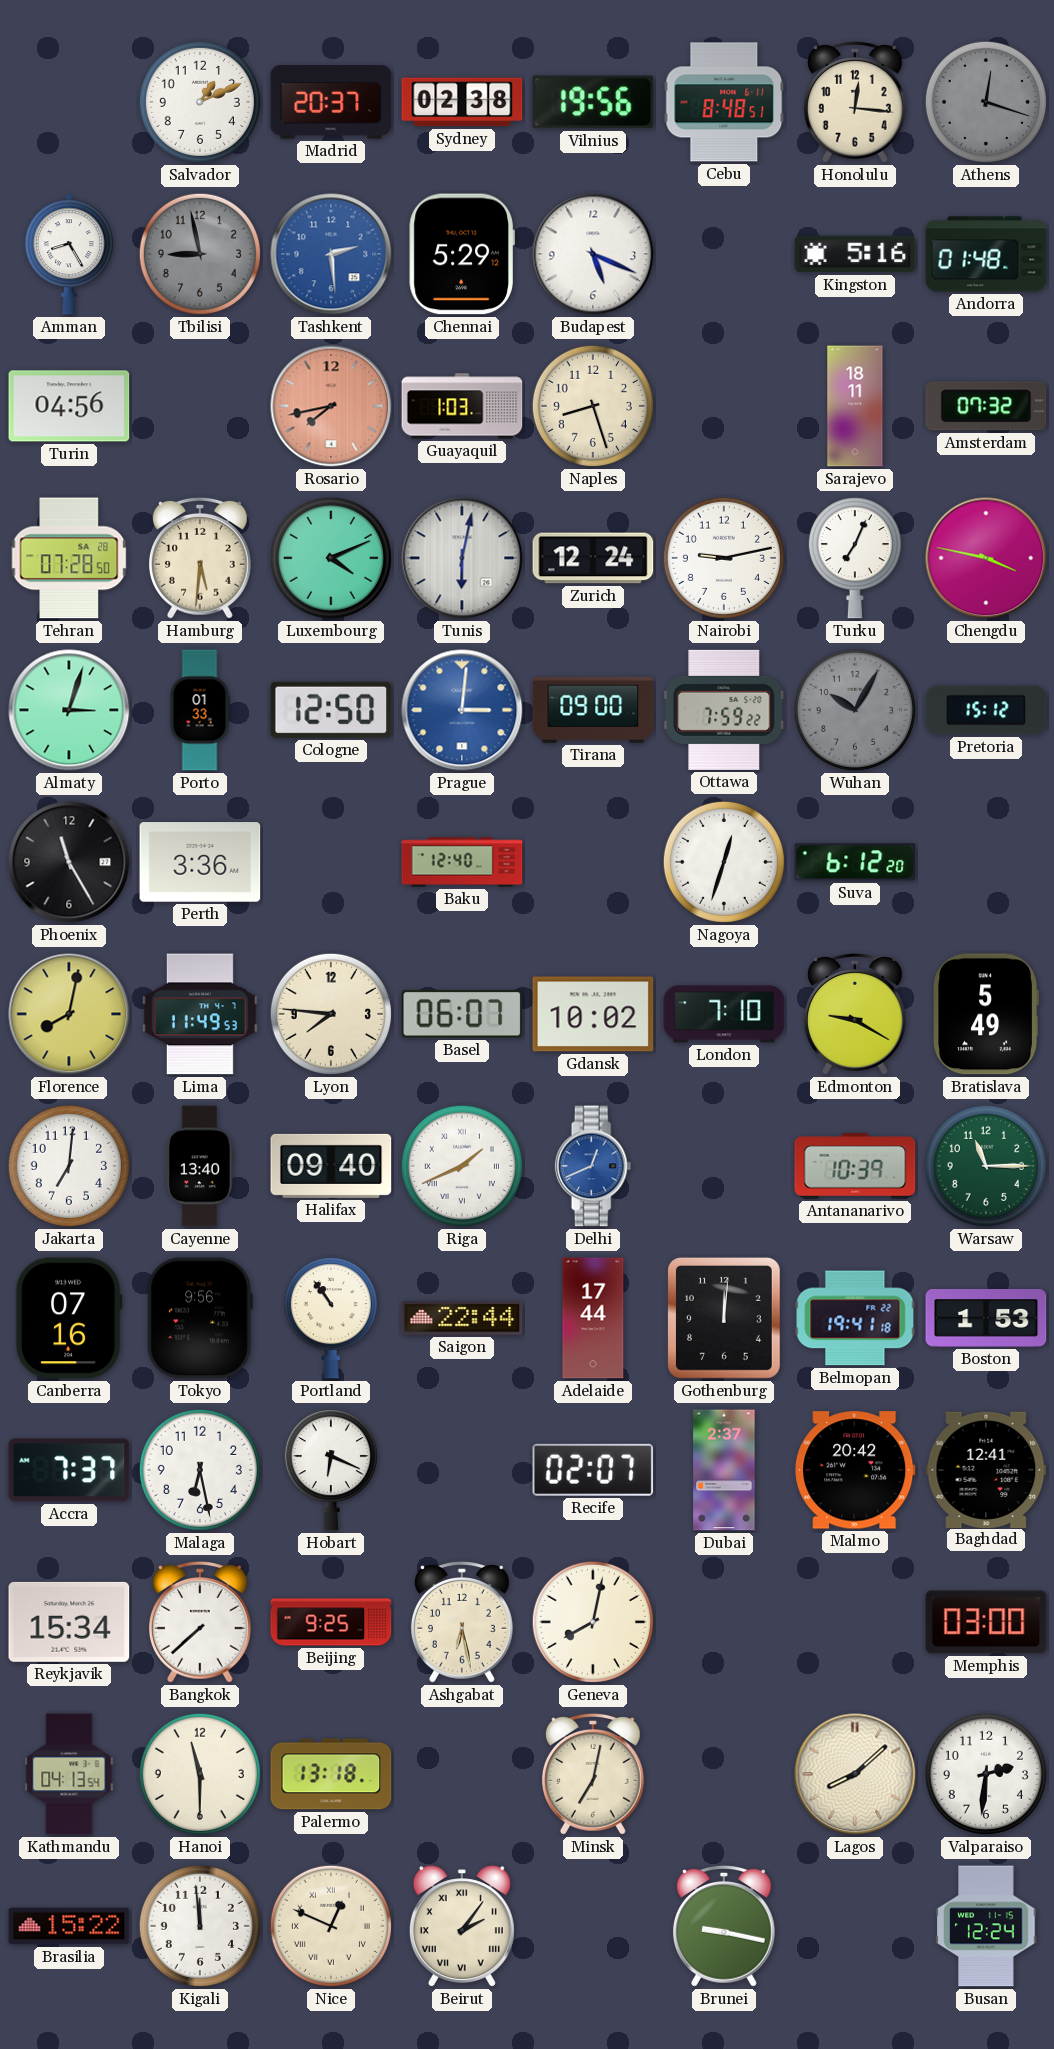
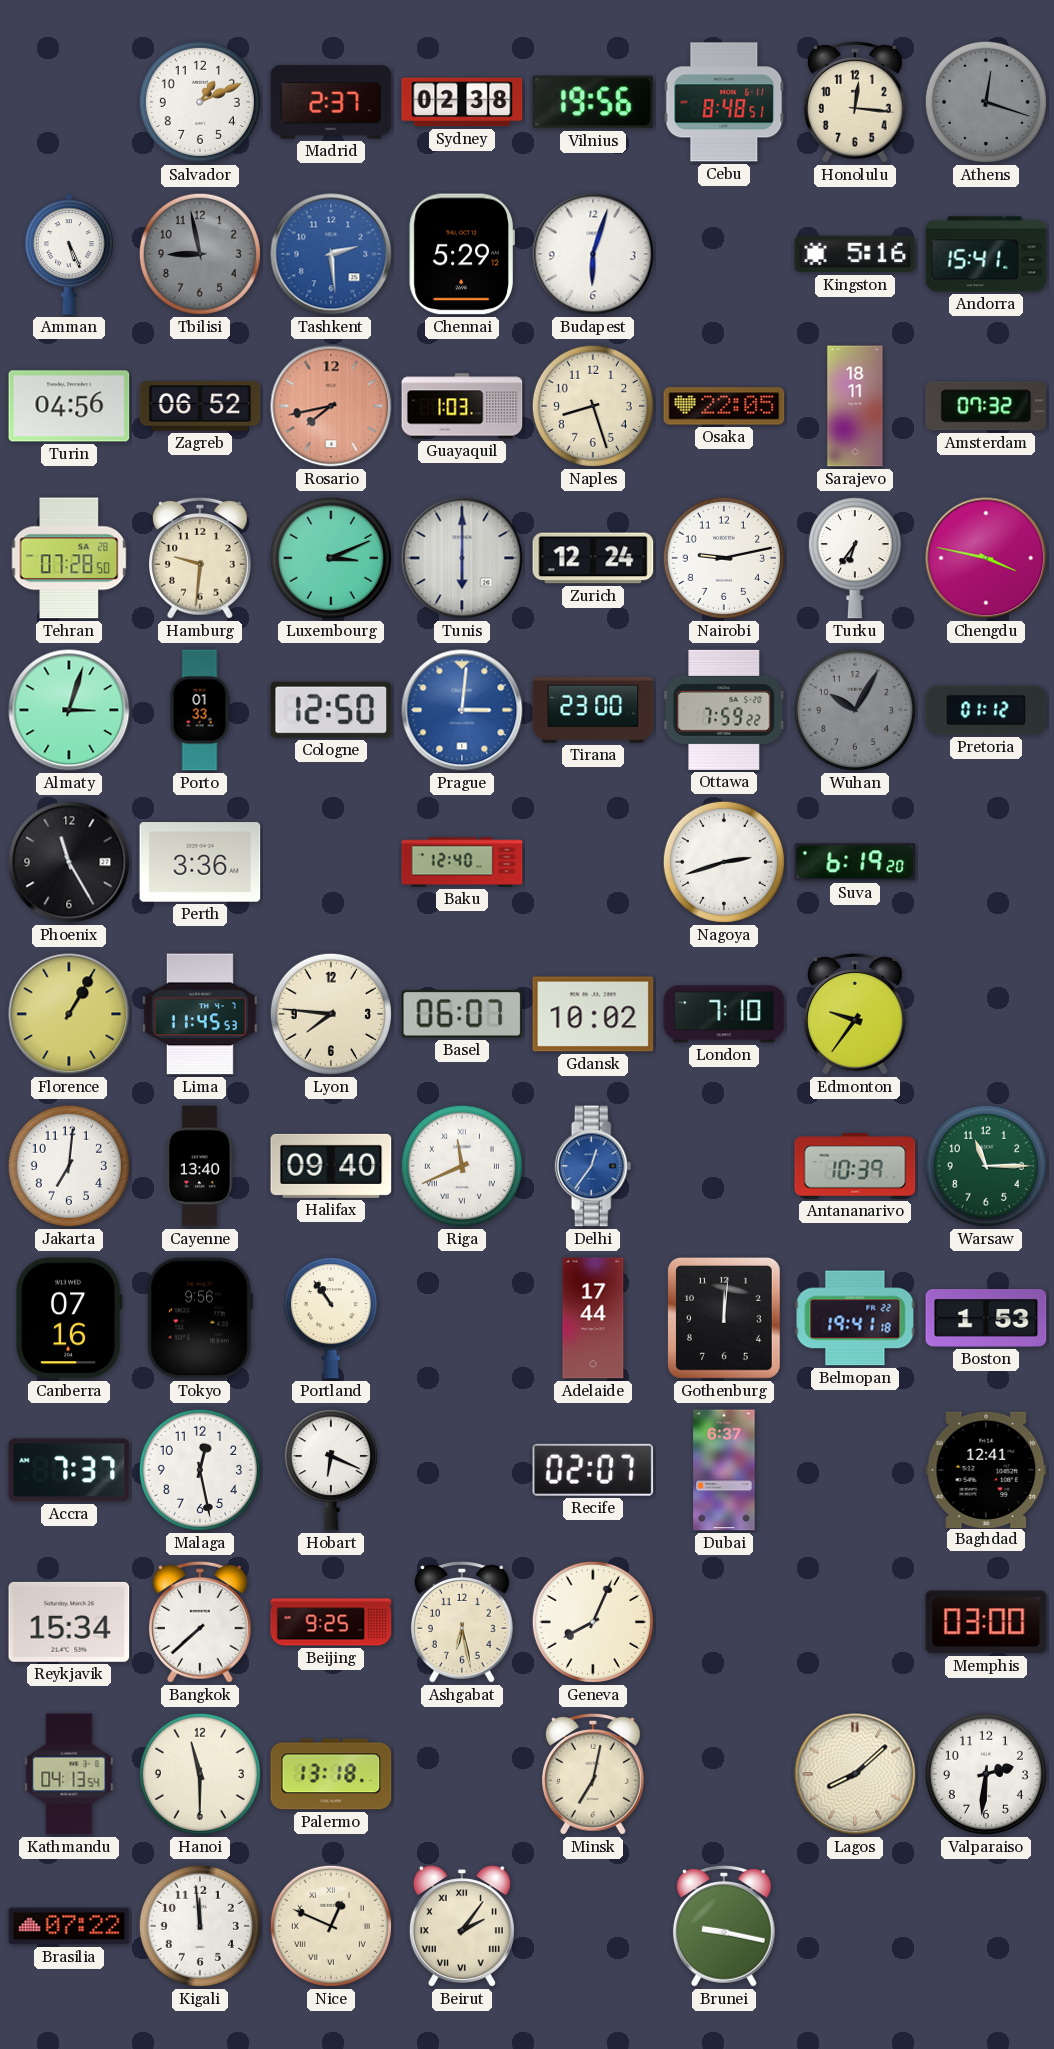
Madrid: 20:37 -> 2:37
Amman: 8:25 -> 5:26
Budapest: 5:19 -> 6:03
Andorra: 01:48 -> 15:41
Zagreb: none -> 06:52
Osaka: none -> 22:05
Hamburg: 5:31 -> 9:31
Luxembourg: 4:11 -> 3:11
Tunis: 6:02 -> 6:00
Turku: 7:04 -> 6:36
Tirana: 09:00 -> 23:00
Pretoria: 15:12 -> 01:12
Nagoya: 12:33 -> 2:42
Suva: 6:12 -> 6:19
Florence: 8:02 -> 1:05
Lima: 11:49 -> 11:45
Edmonton: 9:20 -> 9:36
Bratislava: 5:49 -> none
Riga: 1:41 -> 11:41
Delhi: 12:41 -> 12:36
Saigon: 22:44 -> none
Malaga: 6:28 -> 12:28
Dubai: 2:37 -> 6:37
Malmo: 20:42 -> none
Geneva: 8:02 -> 8:04
Brasilia: 15:22 -> 07:22
Busan: 12:24 -> none
